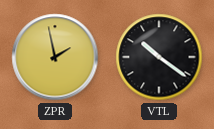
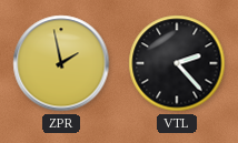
VTL: 10:21 -> 2:23
